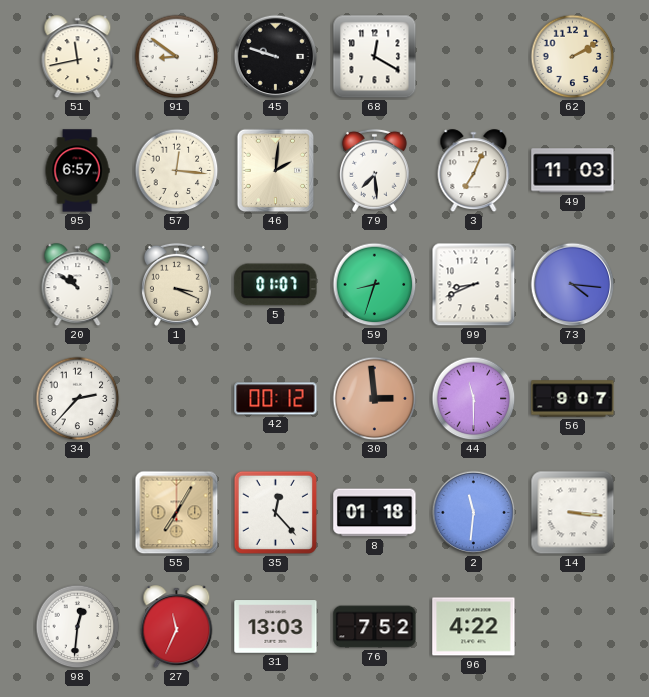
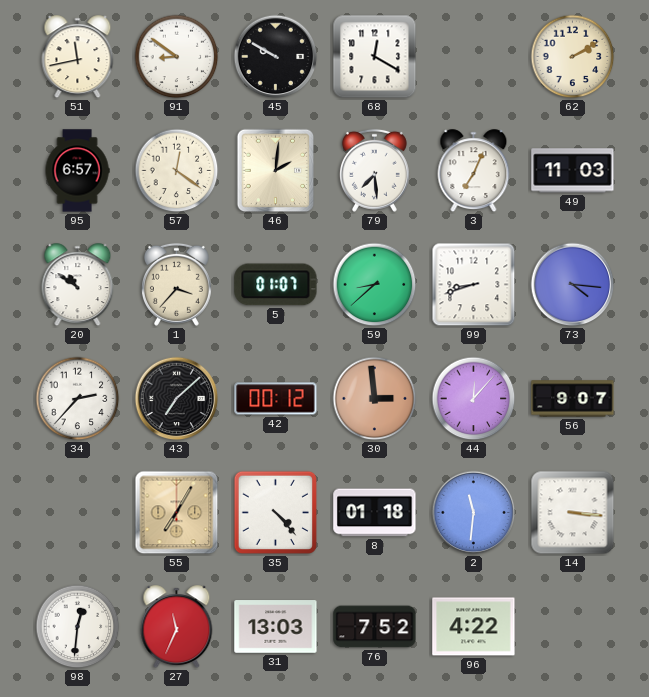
45: 9:48 -> 9:50
57: 12:16 -> 12:21
1: 3:19 -> 3:37
59: 8:33 -> 8:38
99: 8:41 -> 8:42
43: none -> 7:08
44: 11:30 -> 12:07
35: 12:23 -> 4:23
